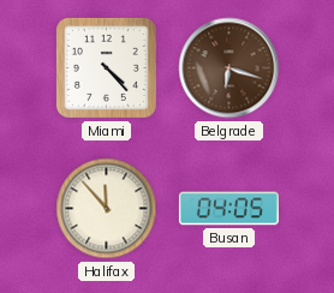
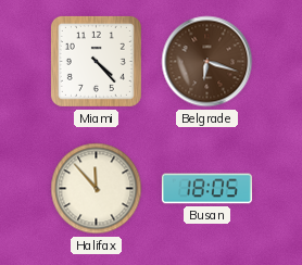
Busan: 04:05 -> 18:05
